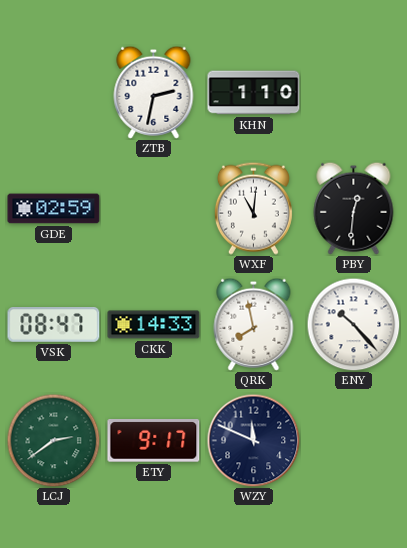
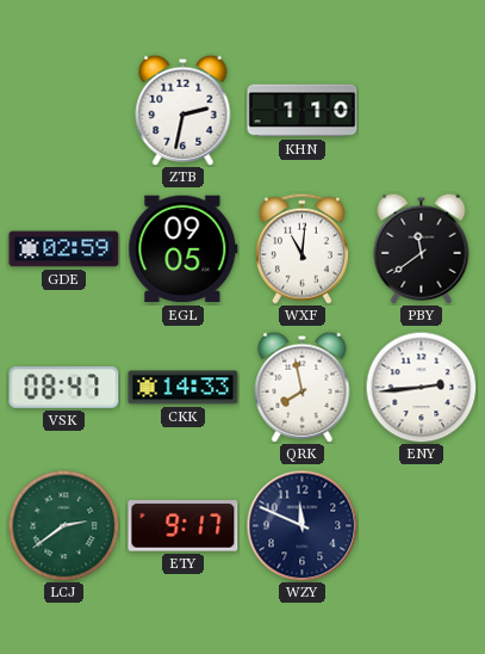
EGL: none -> 09:05
PBY: 12:31 -> 11:39
ENY: 10:23 -> 2:44
